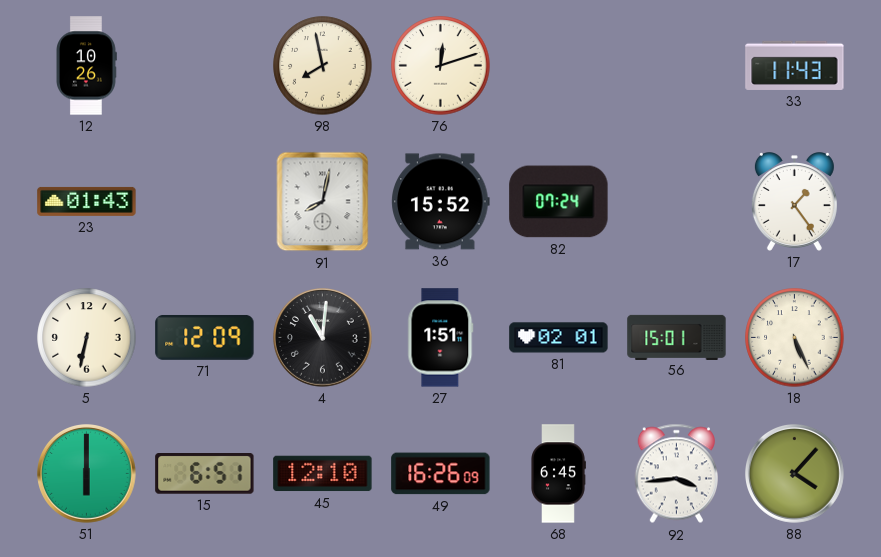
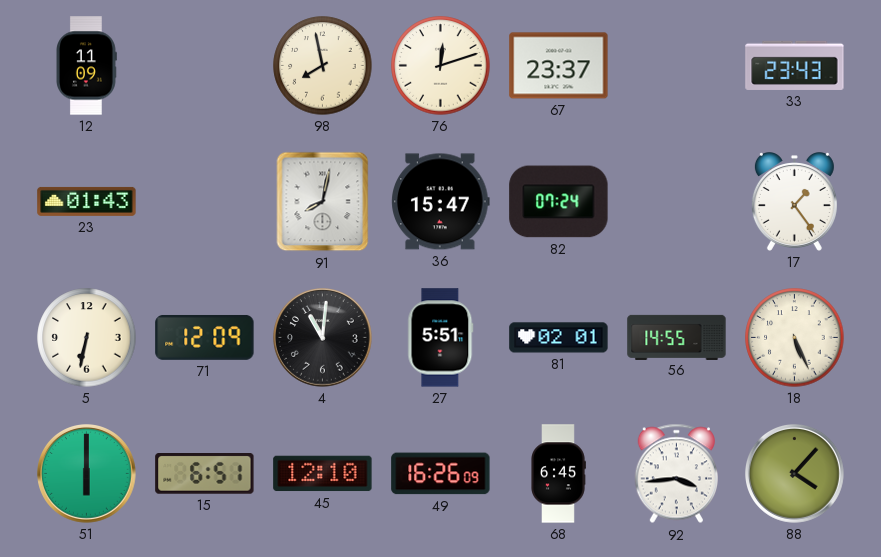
12: 10:26 -> 11:09
67: none -> 23:37
33: 11:43 -> 23:43
36: 15:52 -> 15:47
27: 1:51 -> 5:51
56: 15:01 -> 14:55
